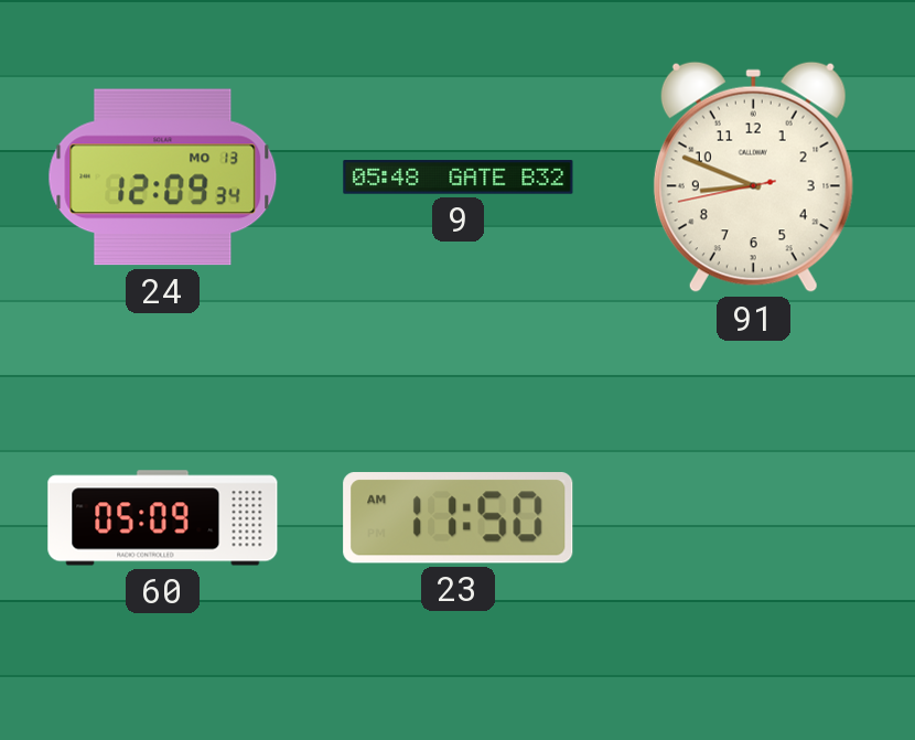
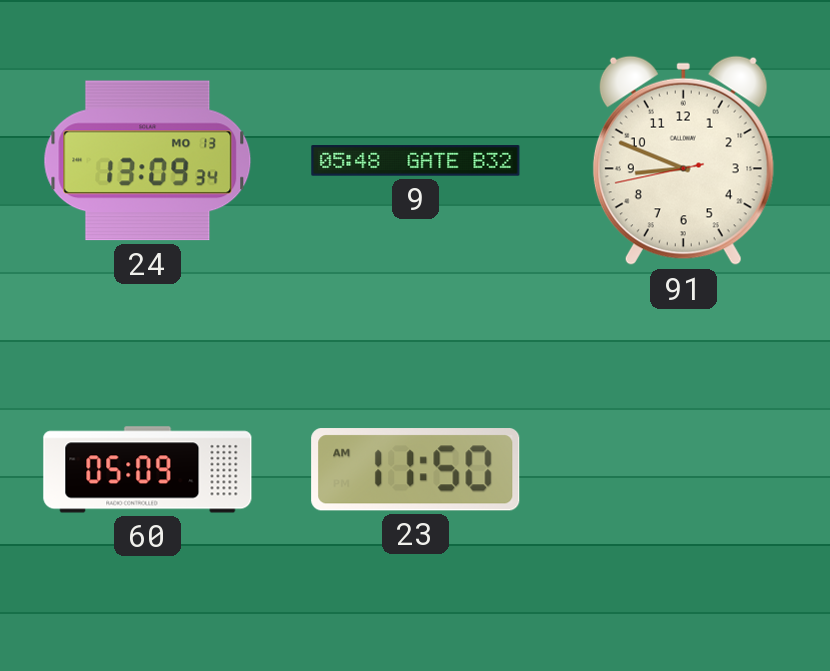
24: 12:09 -> 13:09
